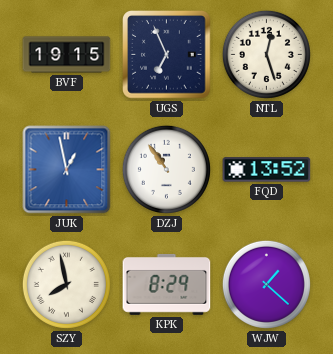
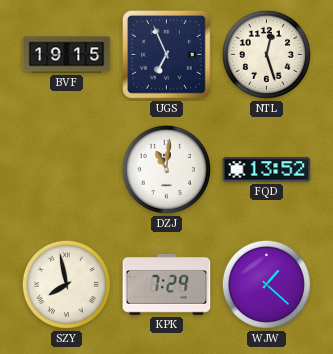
JUK: 12:58 -> none
DZJ: 10:54 -> 11:01
KPK: 8:29 -> 7:29
